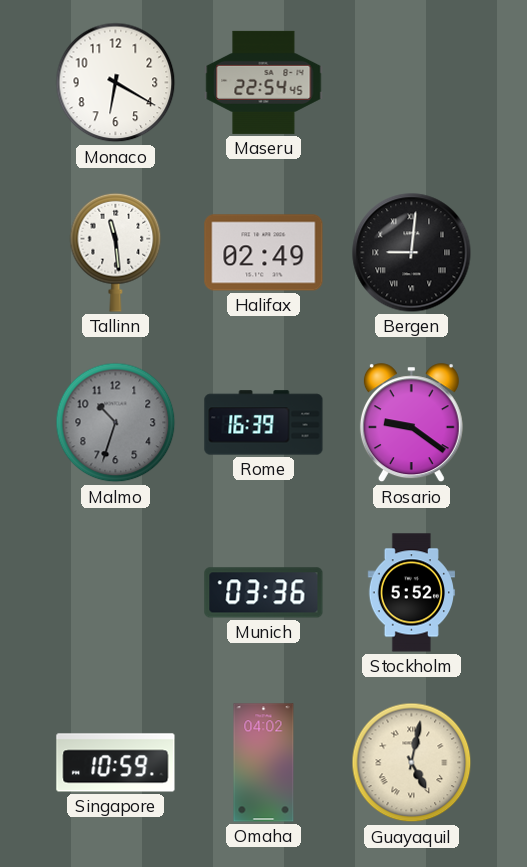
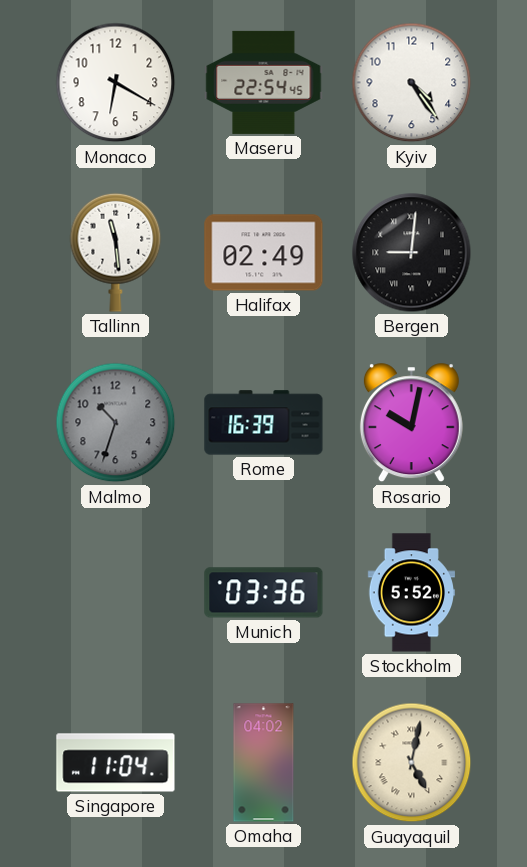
Kyiv: none -> 4:24
Rosario: 9:21 -> 10:02
Singapore: 10:59 -> 11:04
